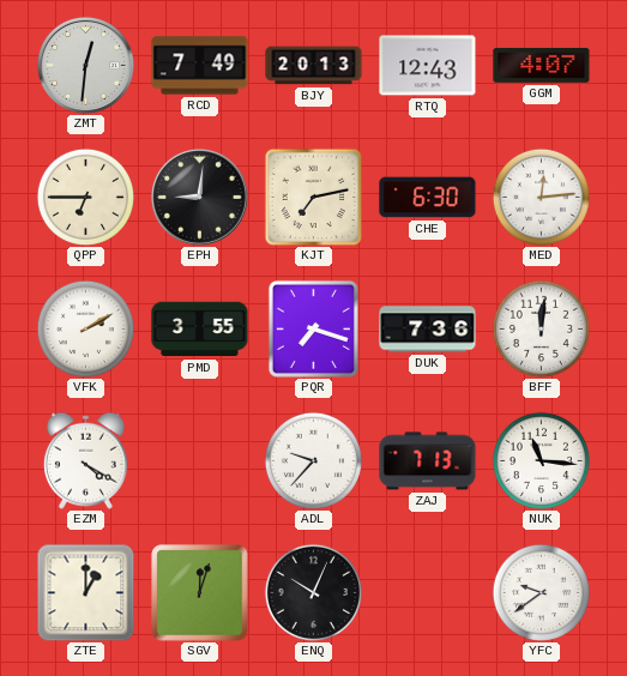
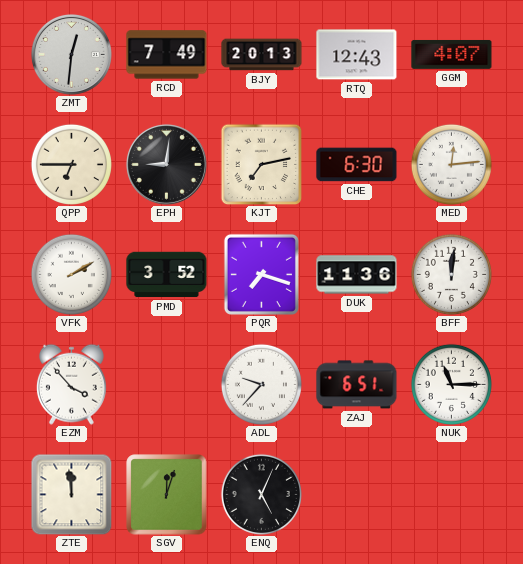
PMD: 3:55 -> 3:52
DUK: 7:36 -> 11:36
EZM: 4:20 -> 3:53
ZAJ: 7:13 -> 6:51
NUK: 11:16 -> 11:15
ZTE: 1:00 -> 11:59
ENQ: 10:04 -> 5:04
YFC: 9:39 -> none
